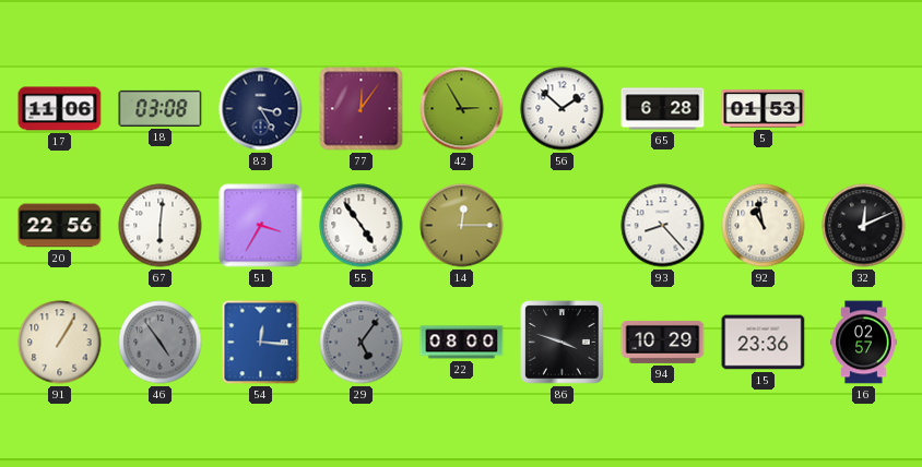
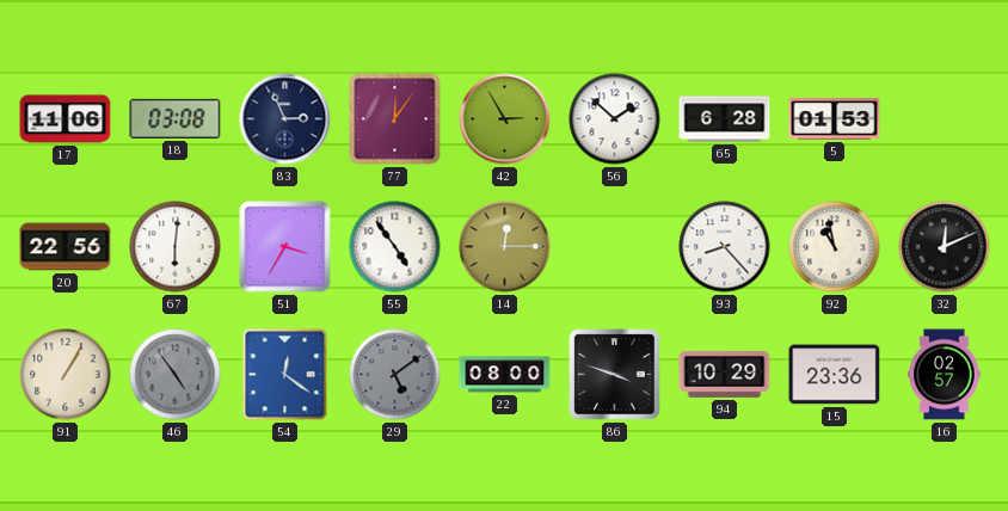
83: 3:25 -> 2:56
54: 12:16 -> 12:21
29: 5:06 -> 5:09
